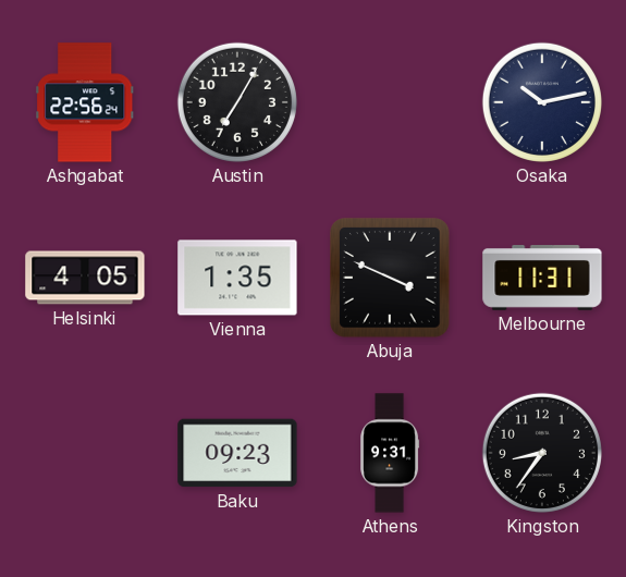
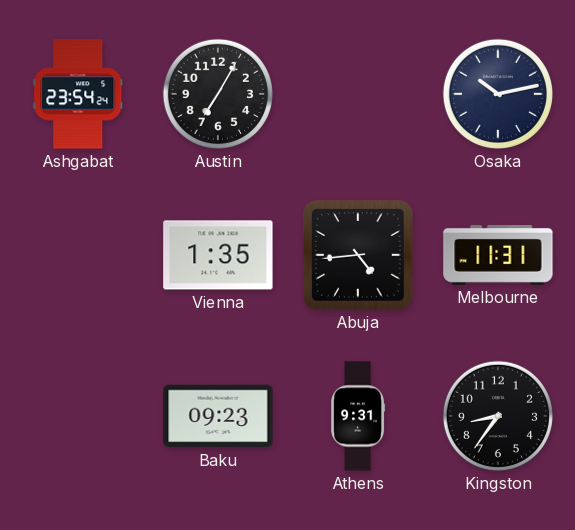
Ashgabat: 22:56 -> 23:54
Helsinki: 4:05 -> none
Abuja: 3:49 -> 4:44
